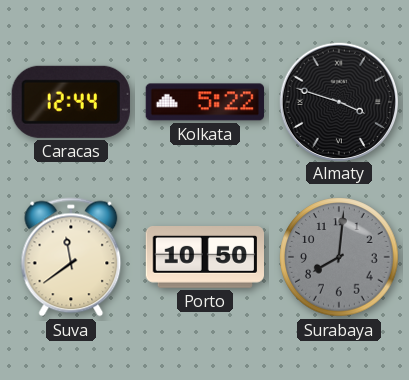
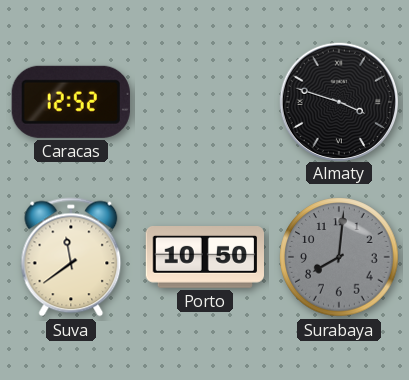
Caracas: 12:44 -> 12:52
Kolkata: 5:22 -> none
